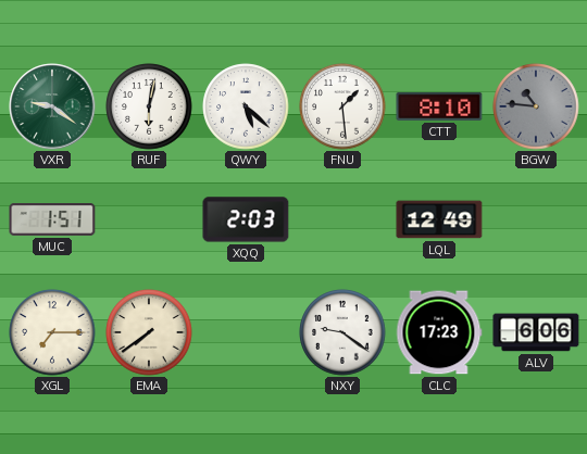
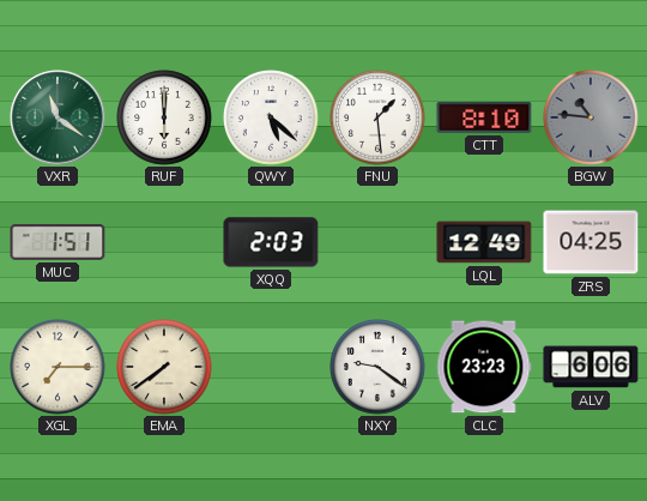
VXR: 9:21 -> 11:21
RUF: 6:02 -> 6:00
ZRS: none -> 04:25
CLC: 17:23 -> 23:23
